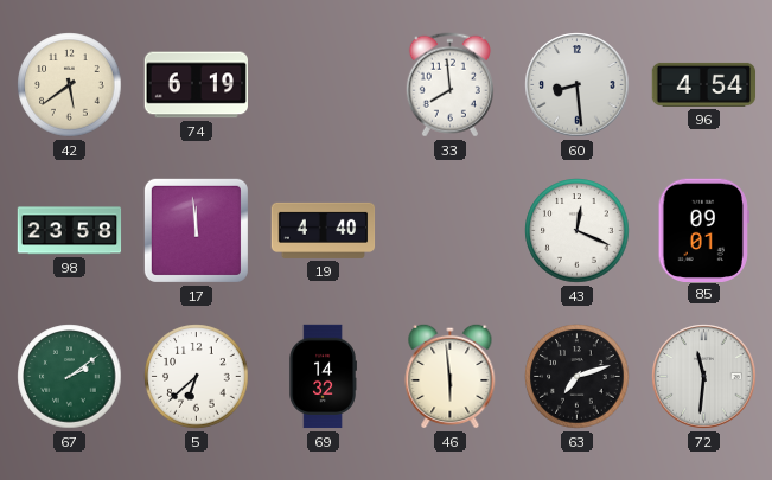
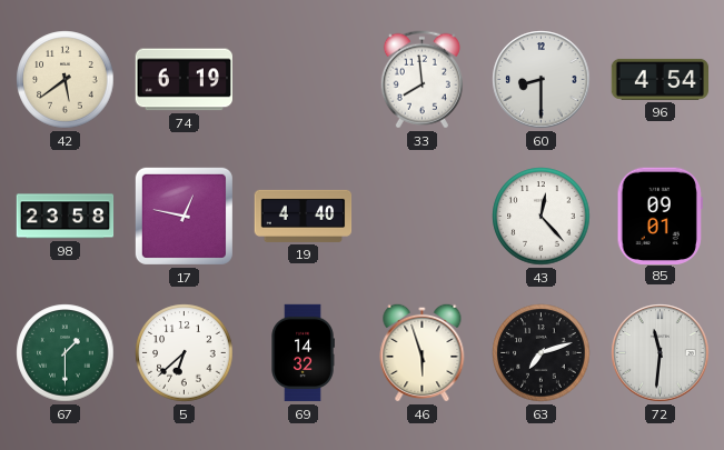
60: 8:29 -> 8:30
17: 11:59 -> 12:47
43: 12:19 -> 12:23
67: 2:09 -> 1:30
46: 5:59 -> 5:57
